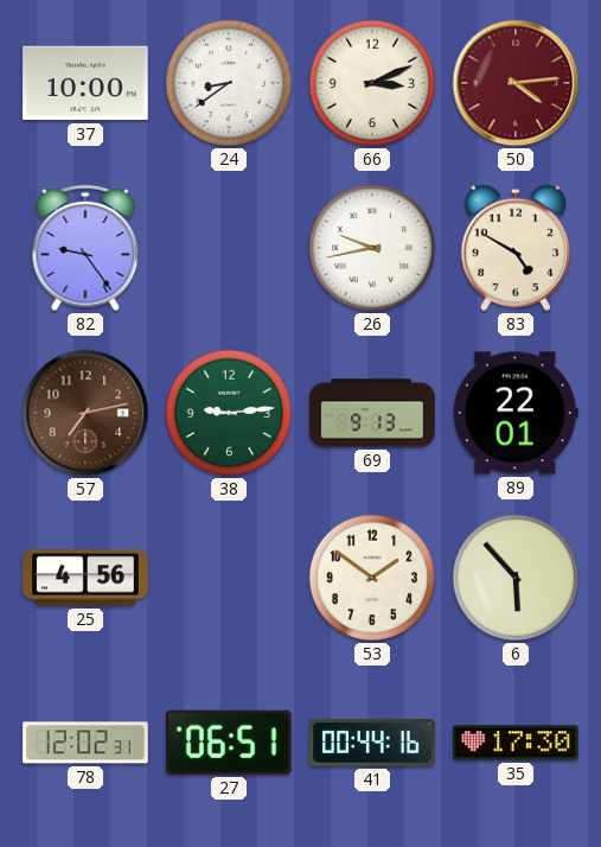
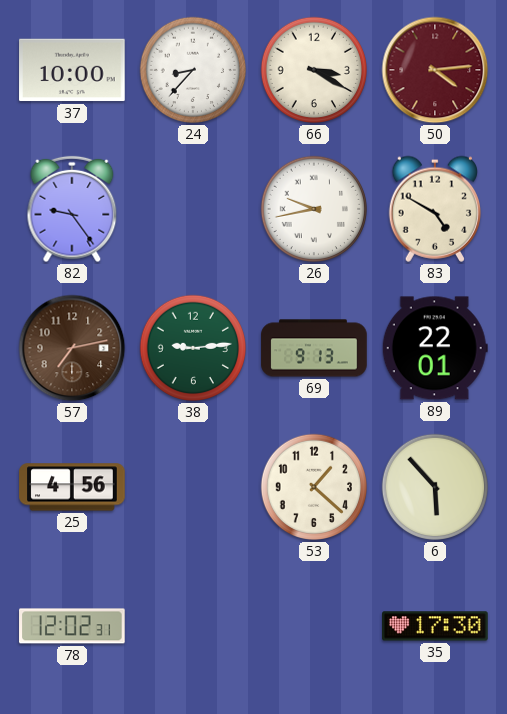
24: 8:39 -> 8:37
66: 3:11 -> 3:20
53: 1:51 -> 1:22
27: 06:51 -> none
41: 00:44 -> none
